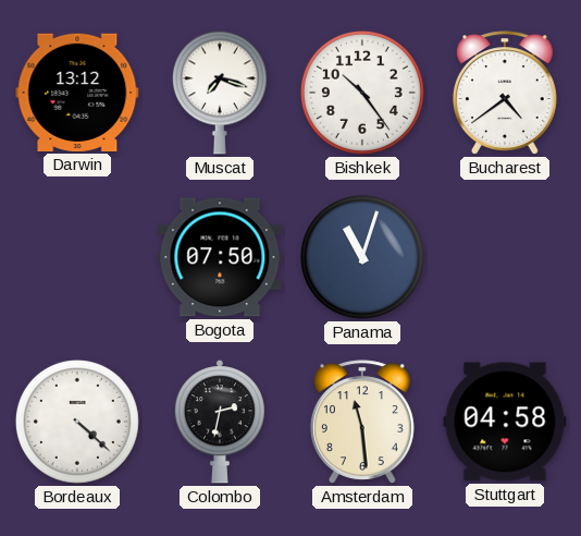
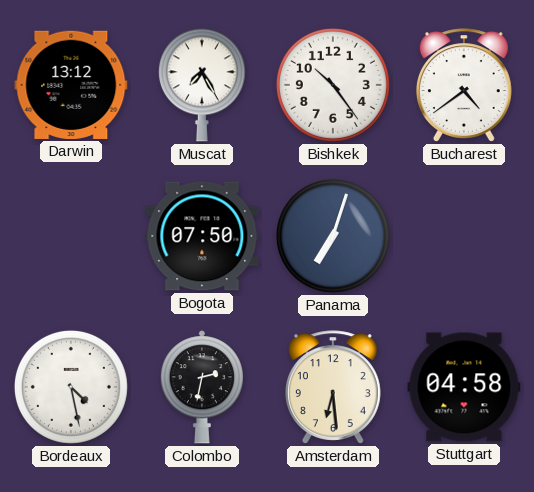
Muscat: 7:18 -> 7:25
Panama: 11:03 -> 7:03
Bordeaux: 4:22 -> 4:28
Amsterdam: 11:29 -> 6:29
